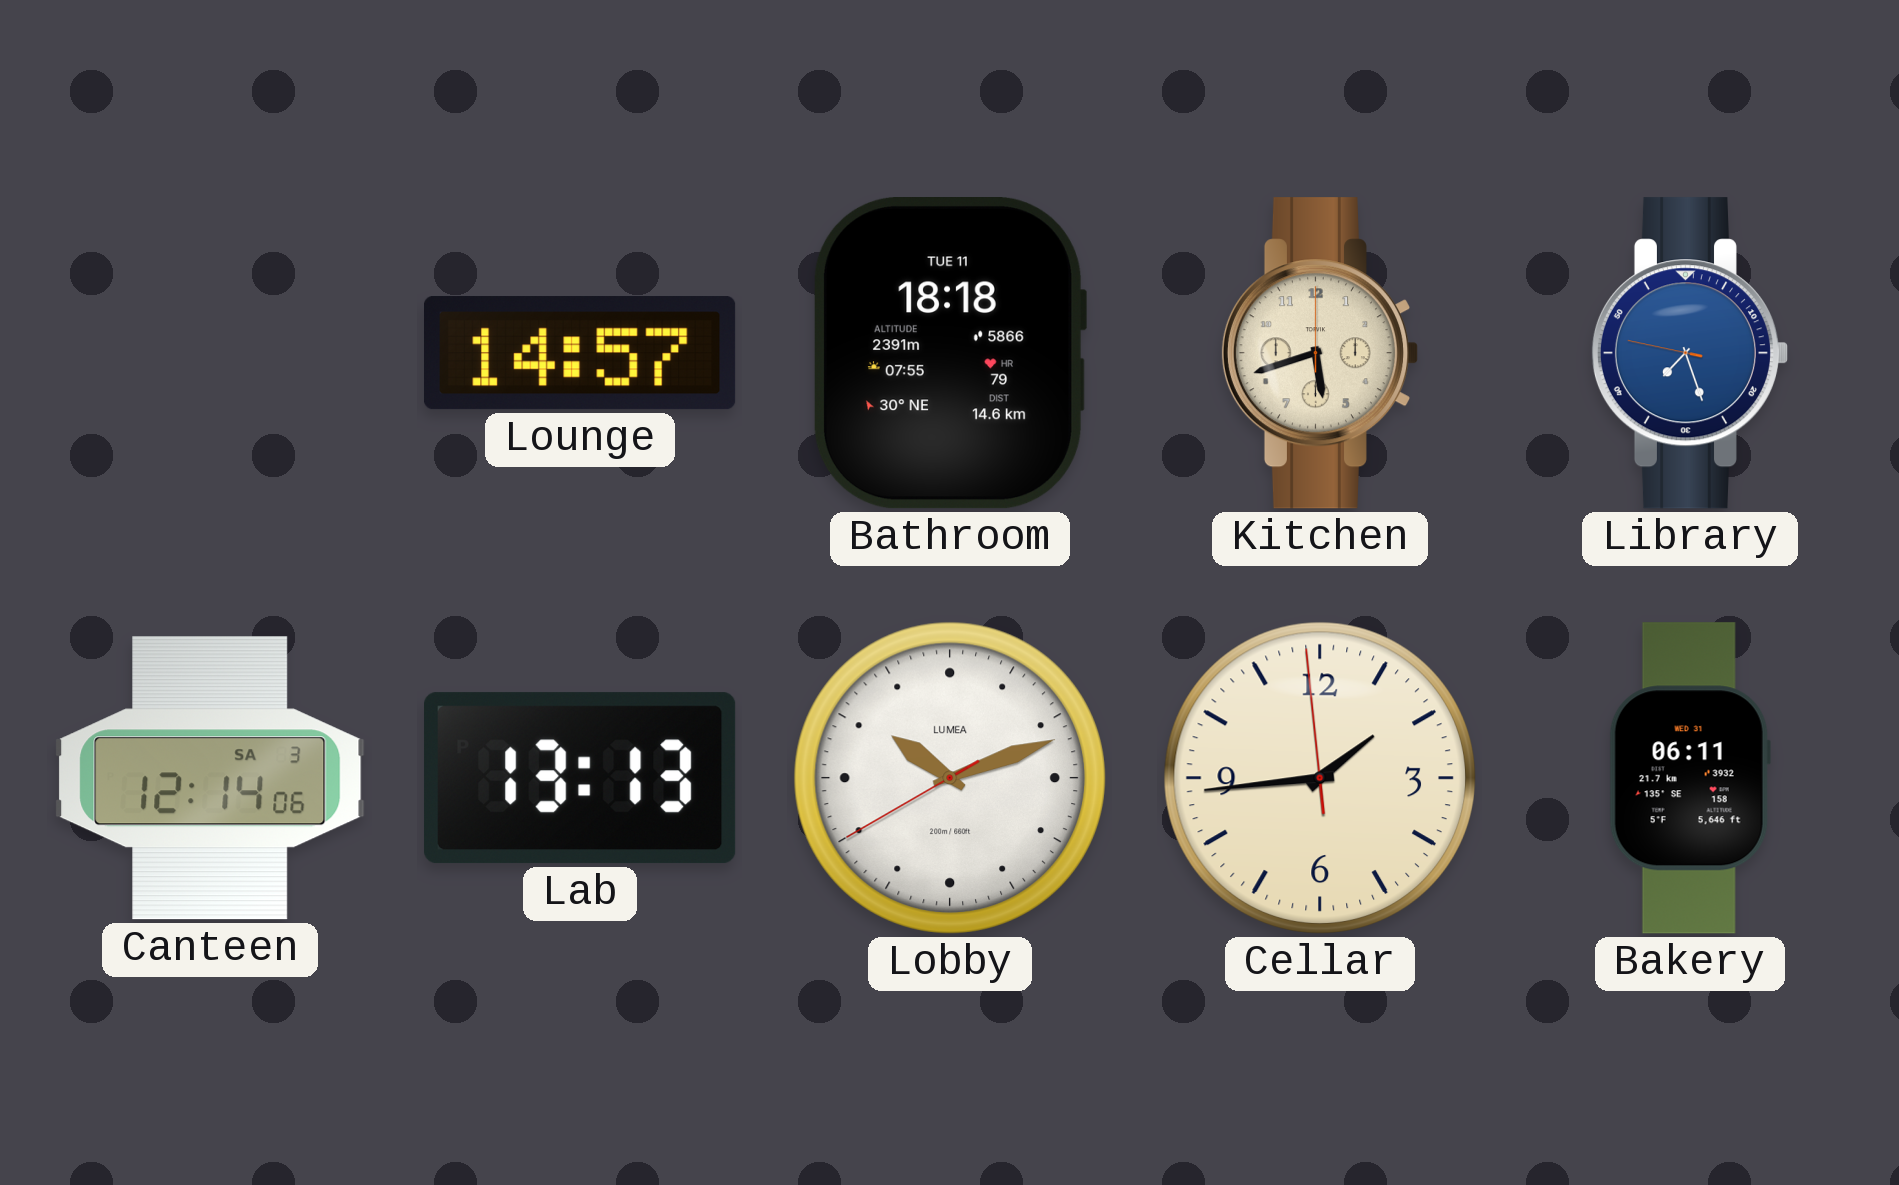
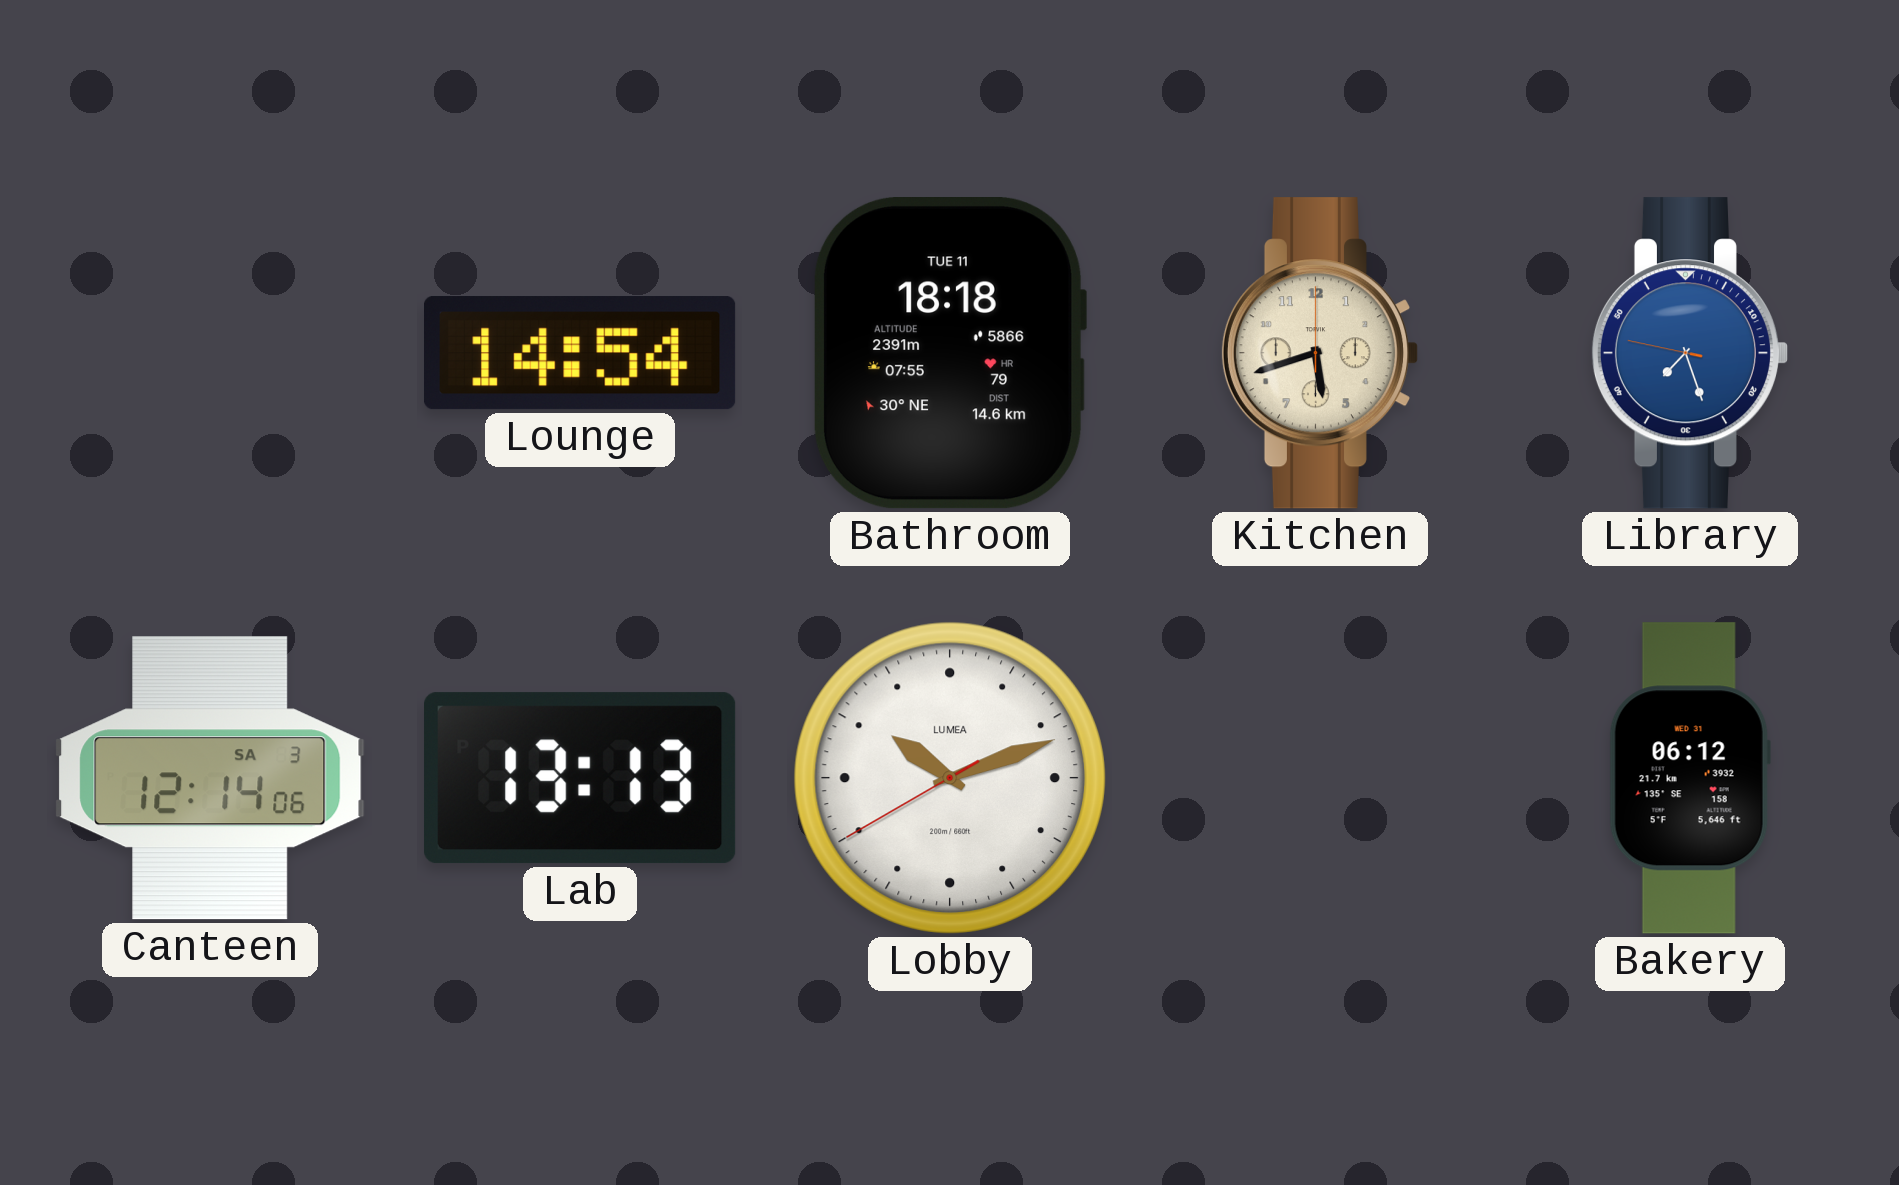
Lounge: 14:57 -> 14:54
Cellar: 1:43 -> none
Bakery: 06:11 -> 06:12
